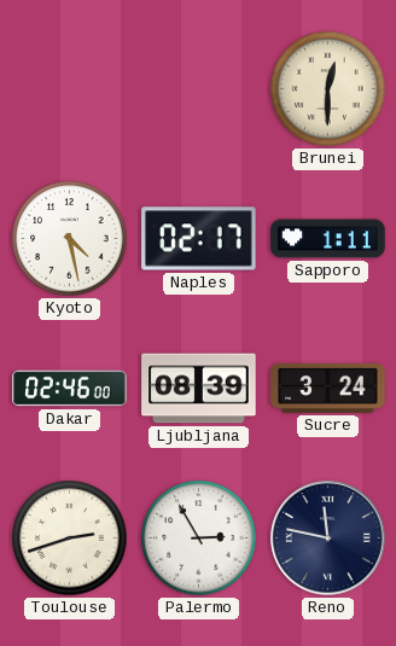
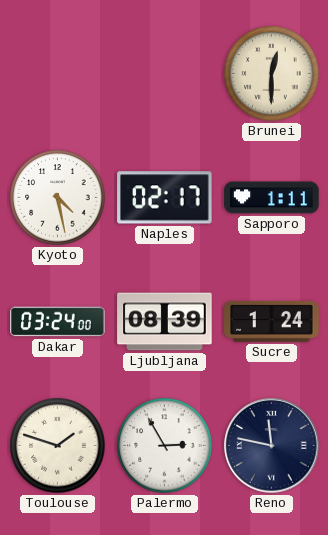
Dakar: 02:46 -> 03:24
Sucre: 3:24 -> 1:24
Toulouse: 2:42 -> 1:48
